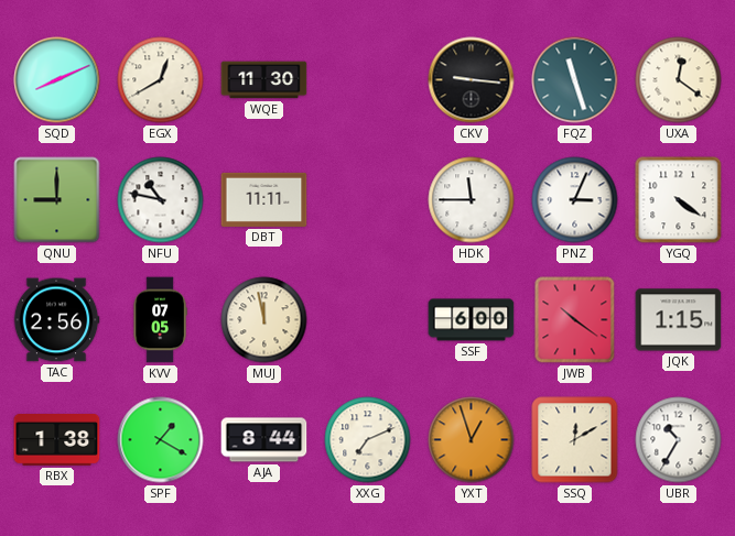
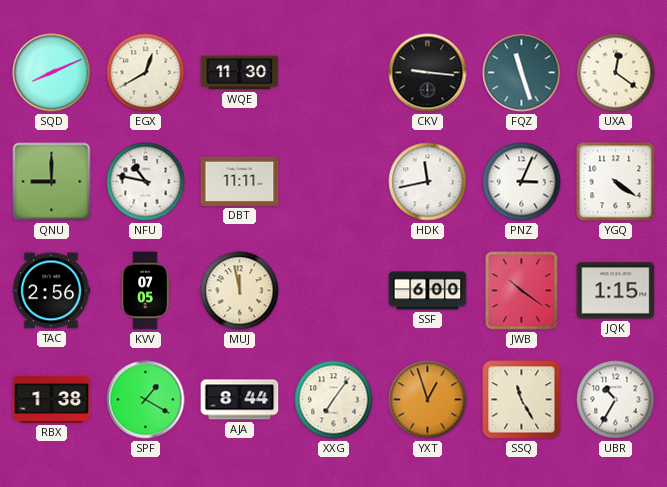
HDK: 11:45 -> 11:43
XXG: 7:11 -> 7:06
SSQ: 12:10 -> 11:25
